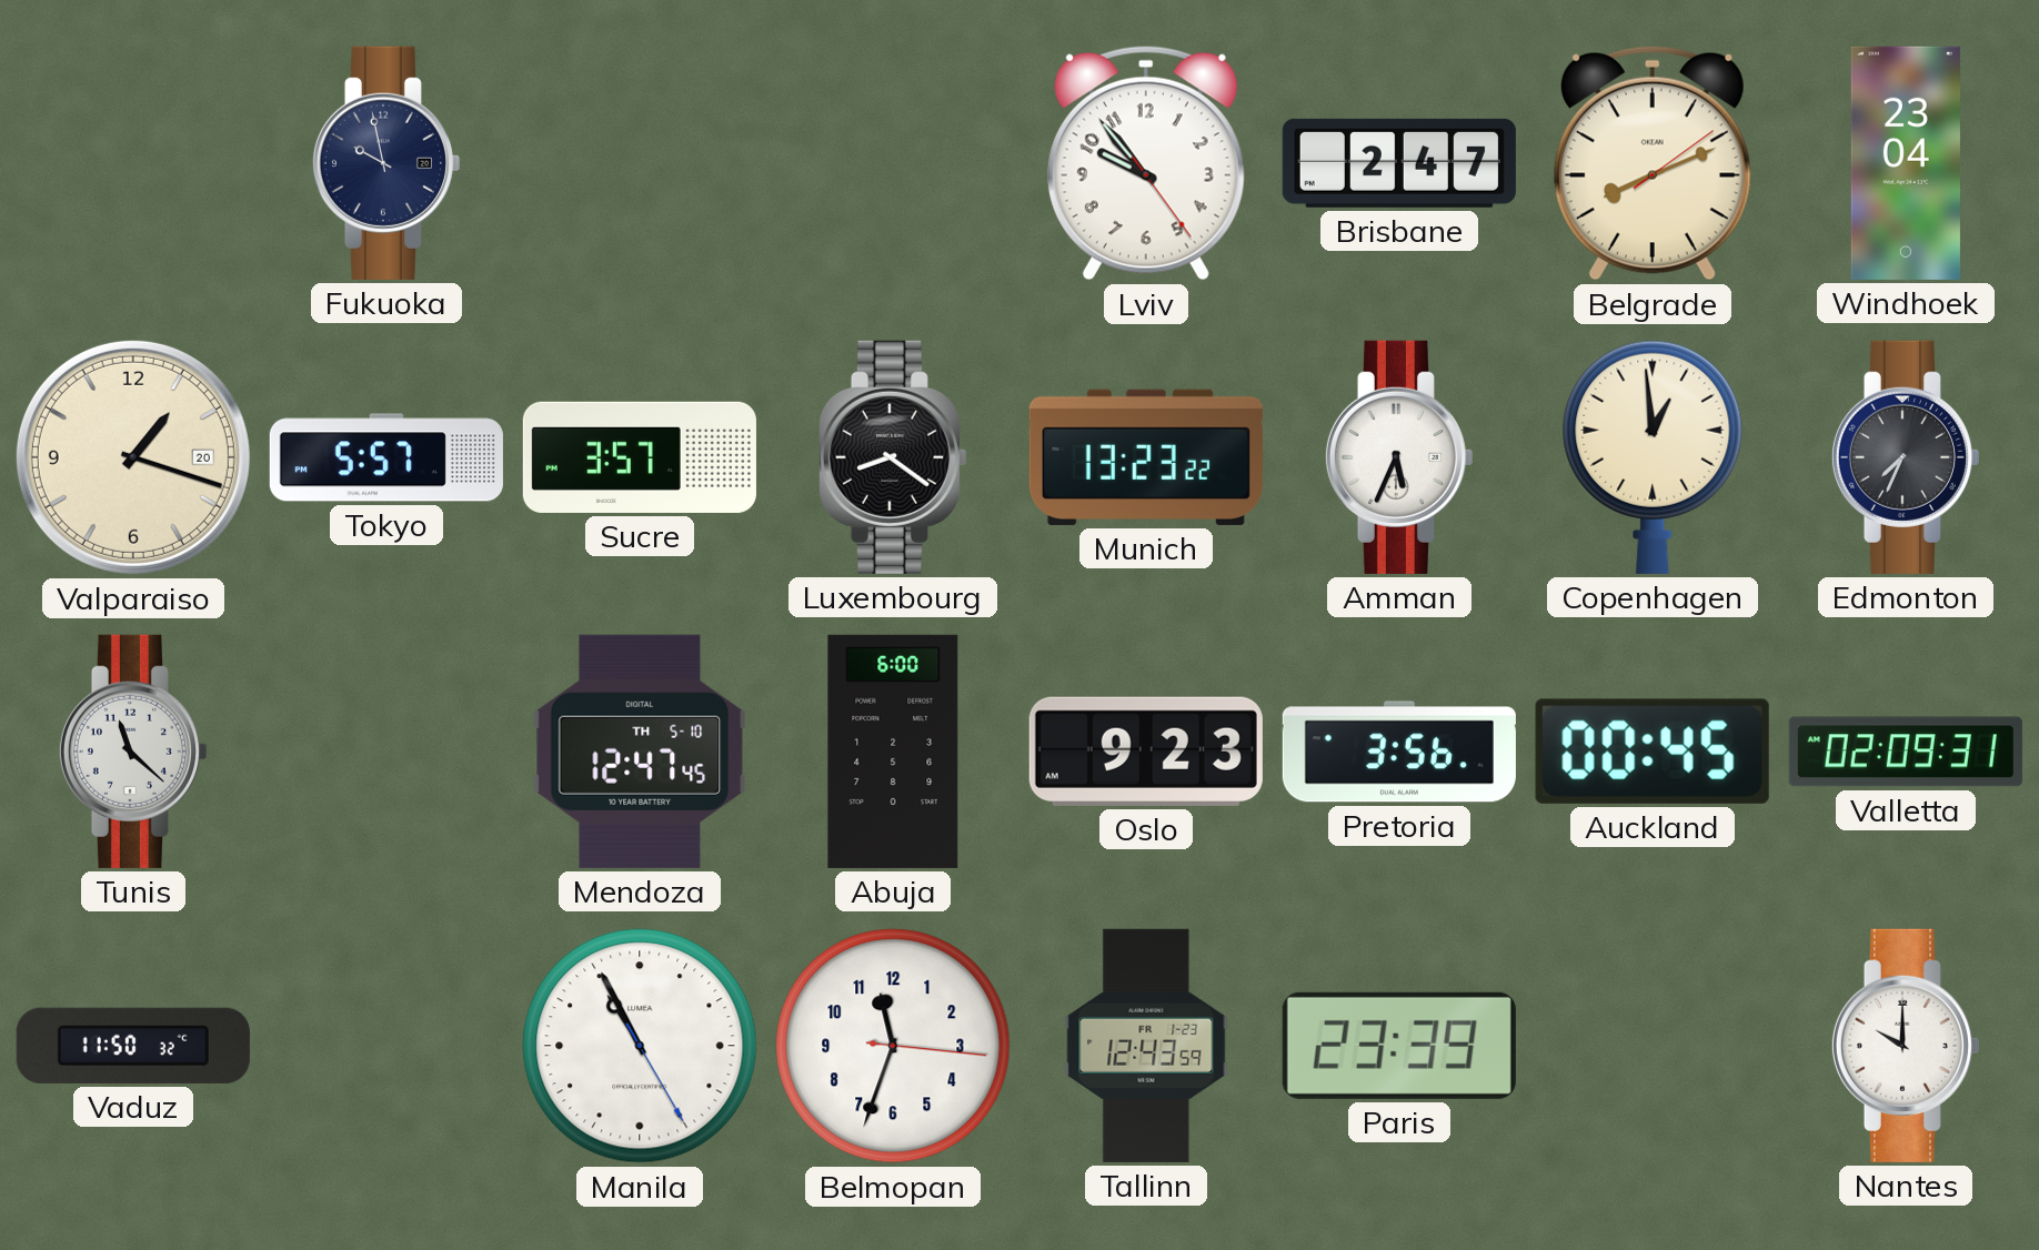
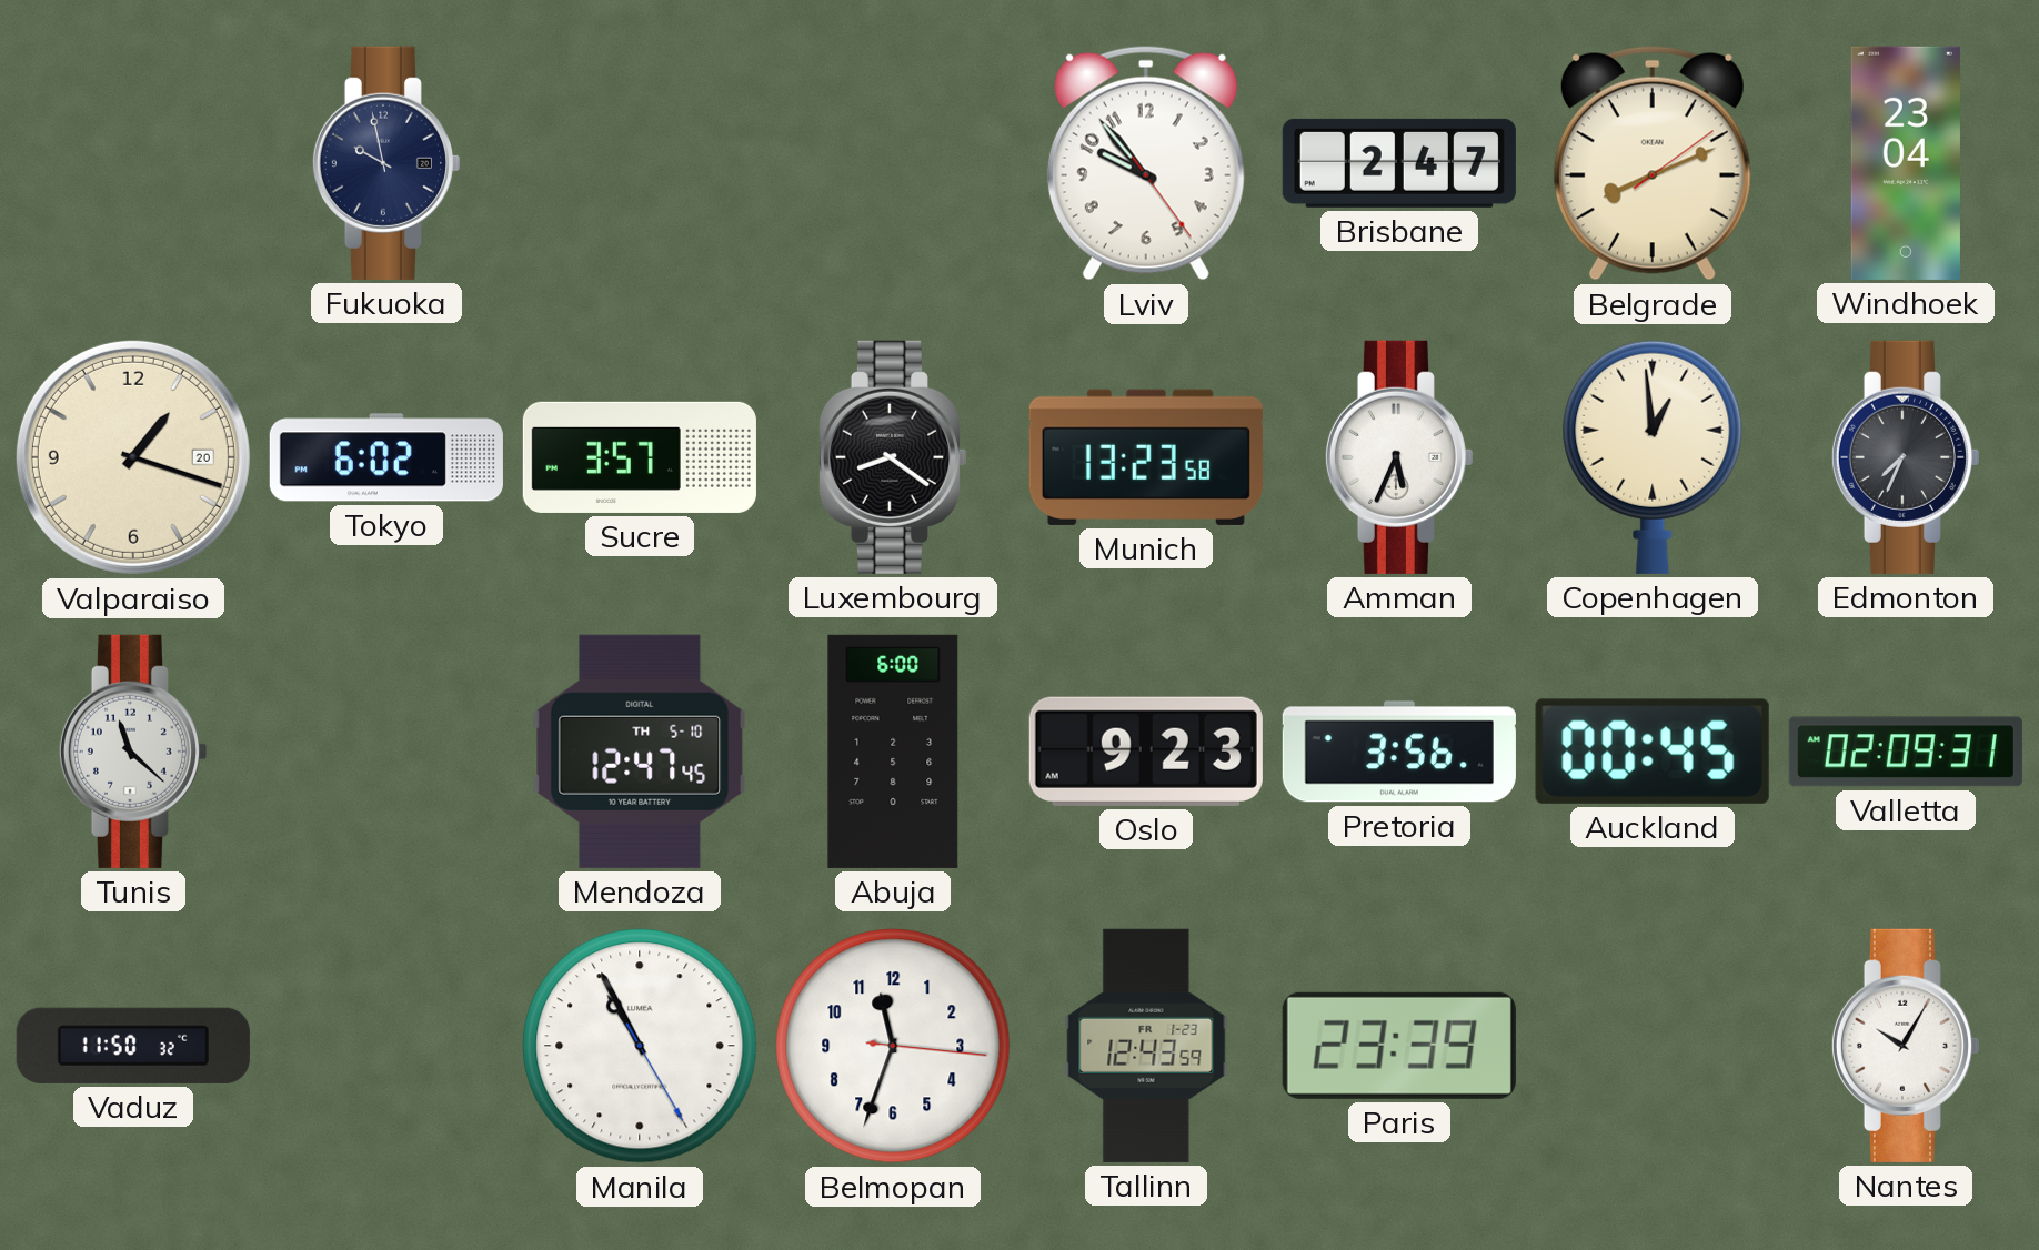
Tokyo: 5:57 -> 6:02
Munich: 13:23:22 -> 13:23:58
Nantes: 10:00 -> 10:05
